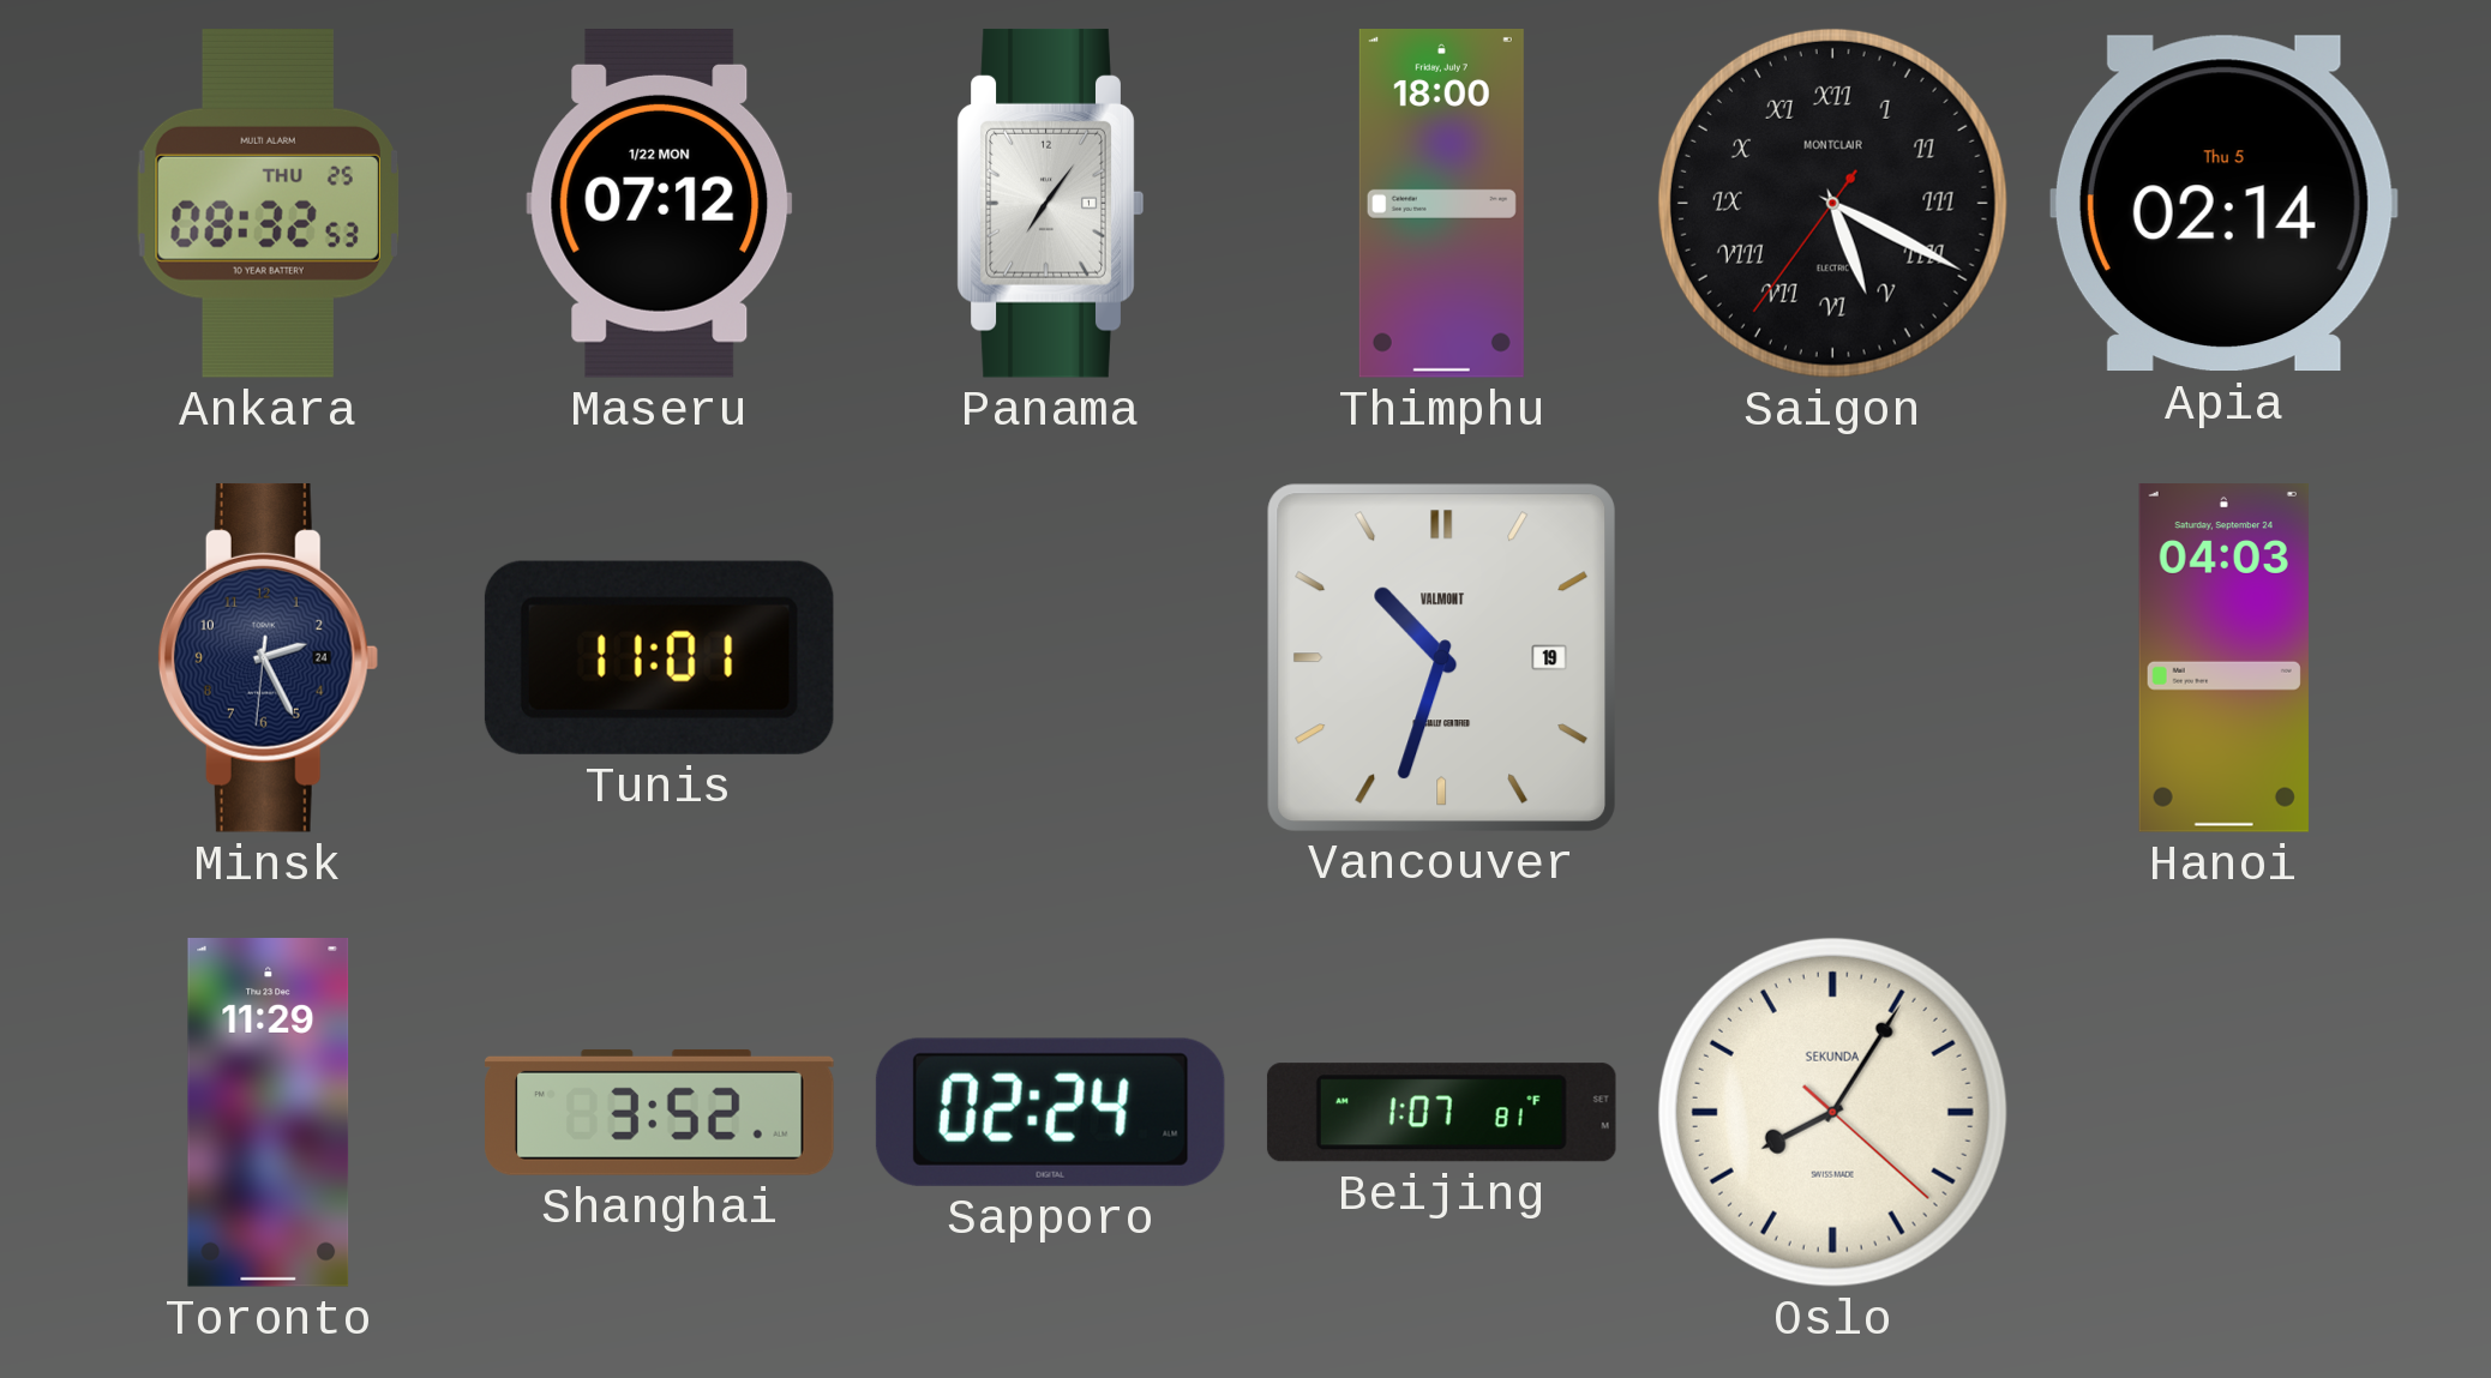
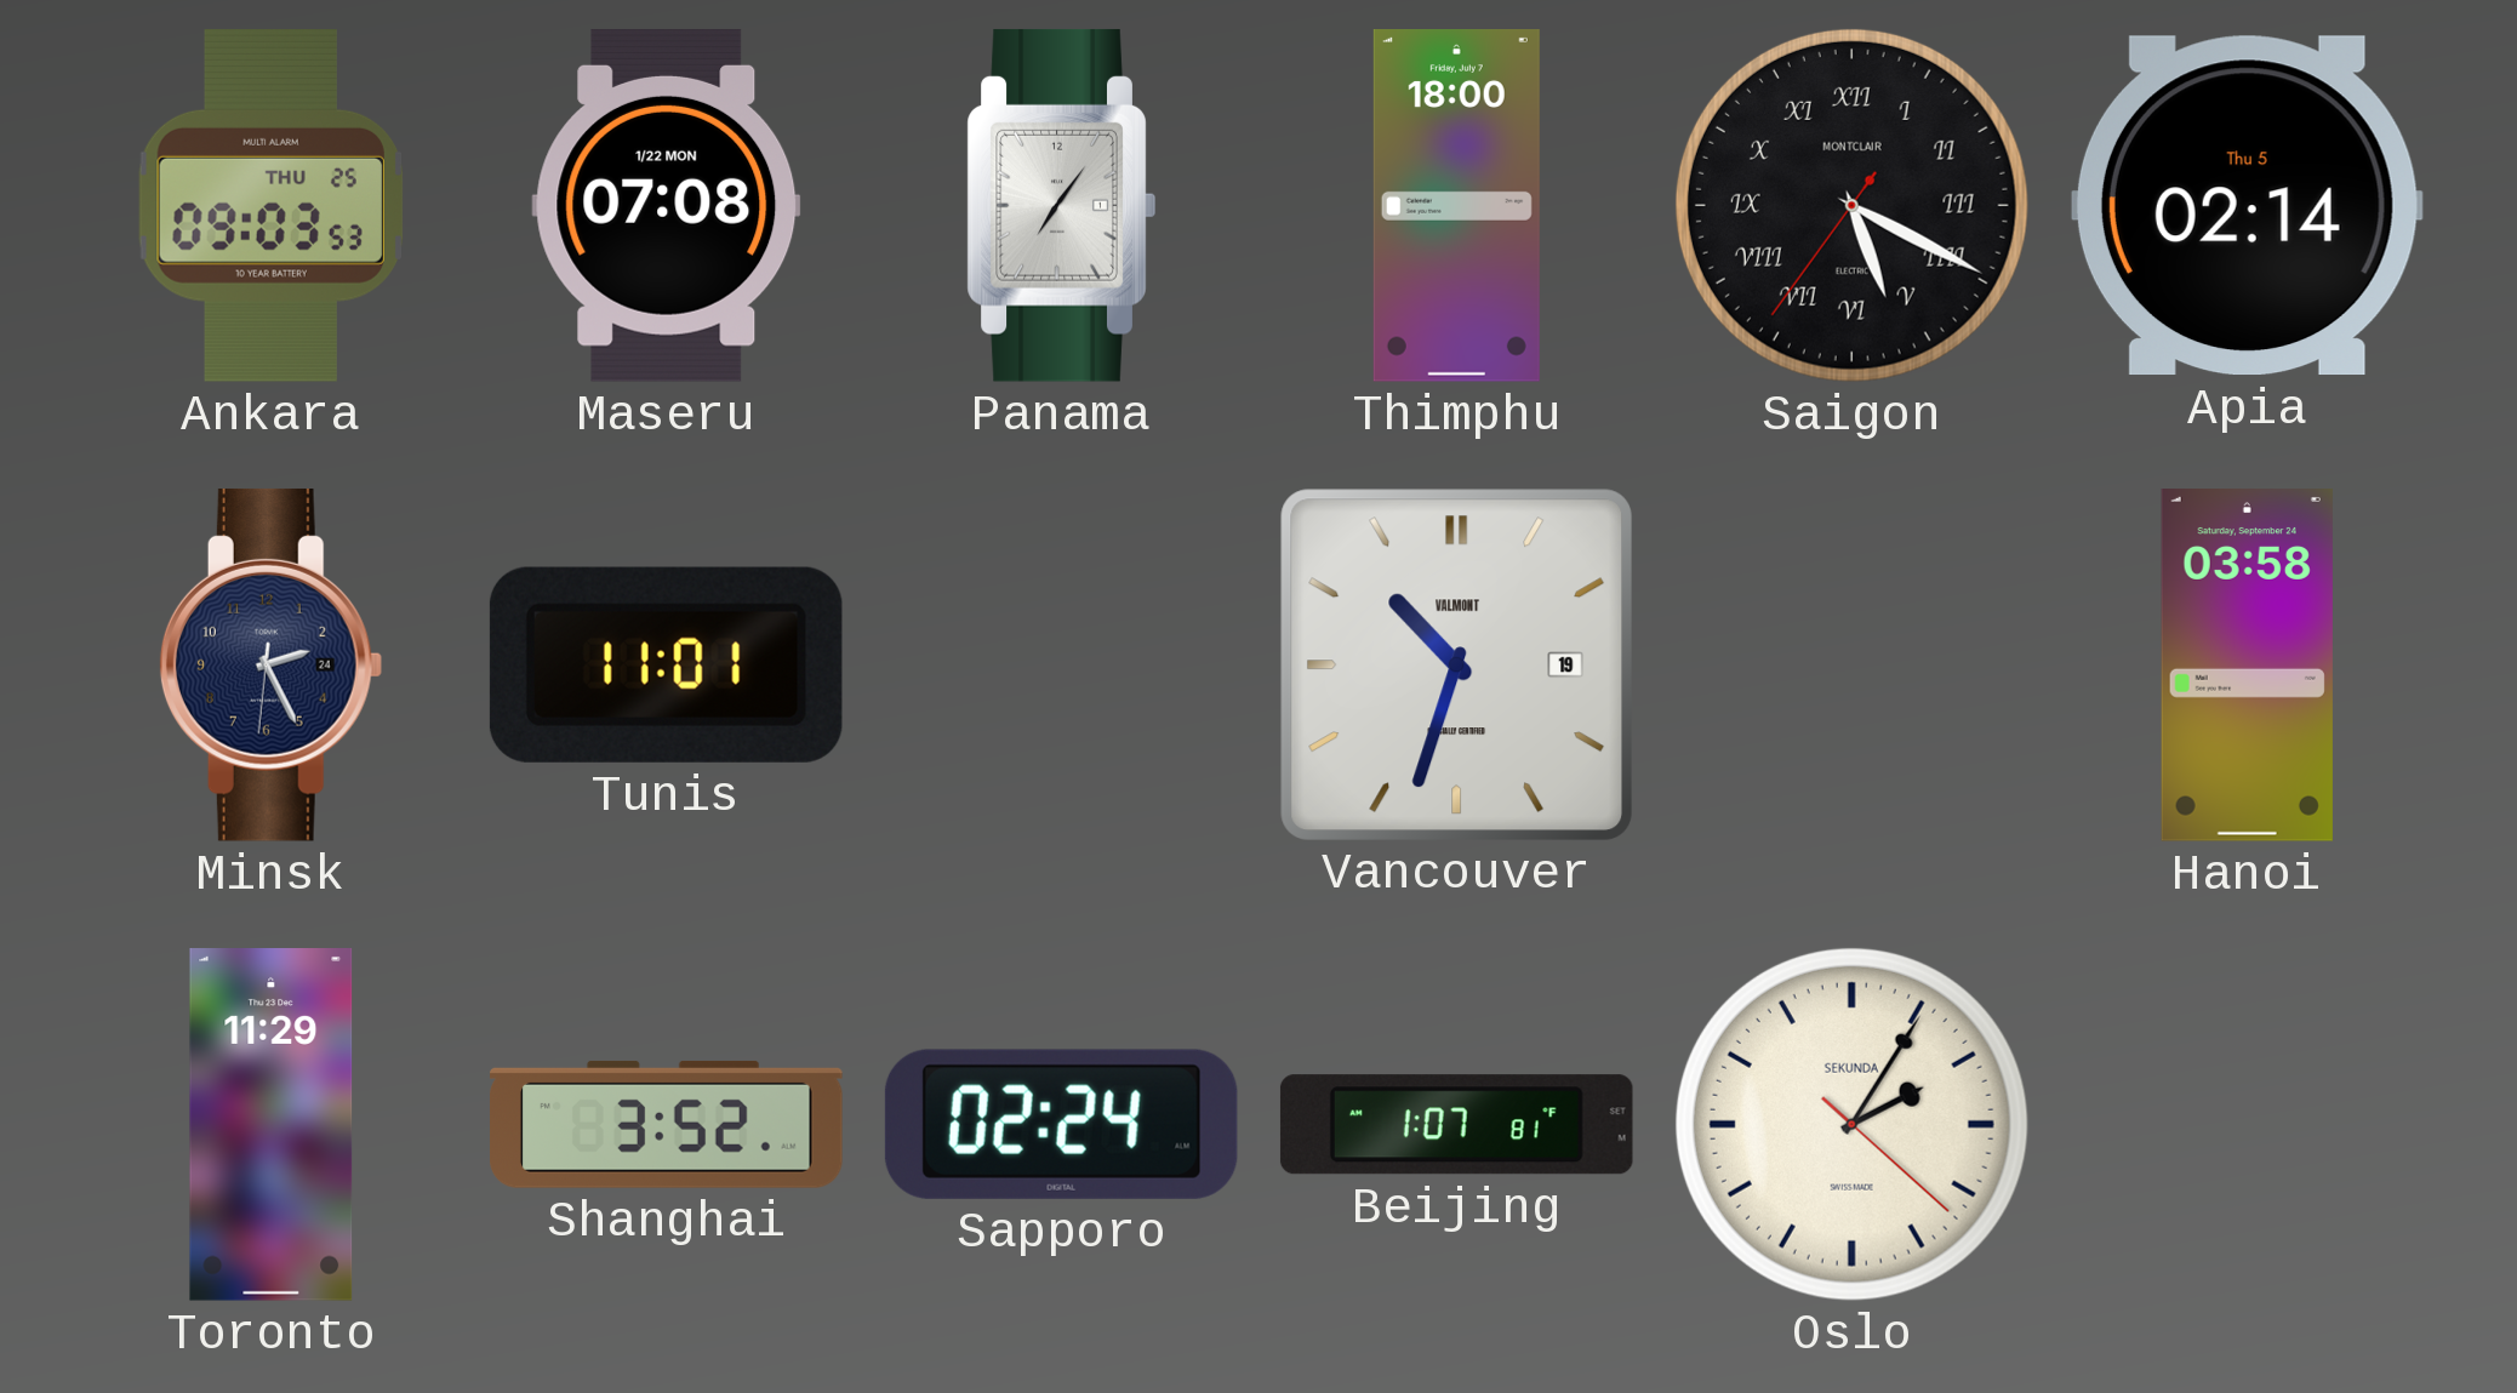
Ankara: 08:32 -> 09:03
Maseru: 07:12 -> 07:08
Hanoi: 04:03 -> 03:58
Oslo: 8:05 -> 2:05
